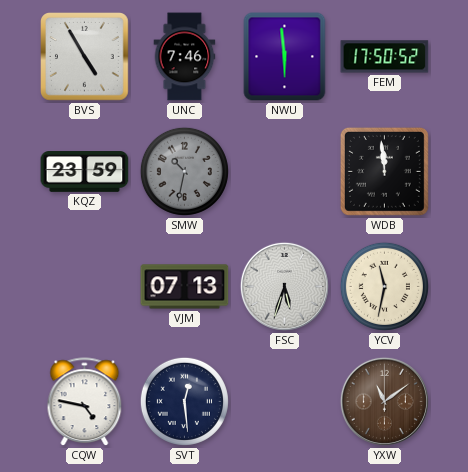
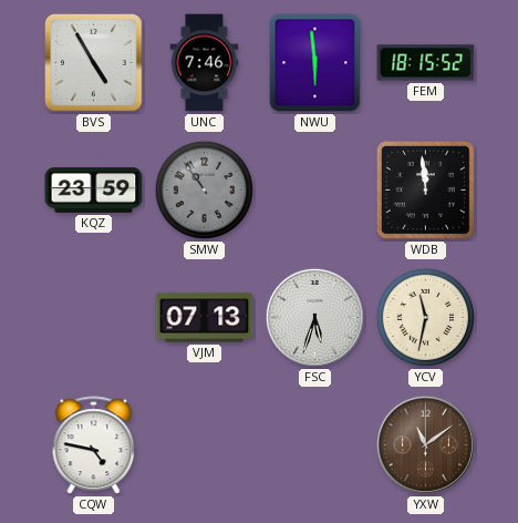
FEM: 17:50 -> 18:15
SMW: 10:32 -> 10:54
SVT: 12:29 -> none
